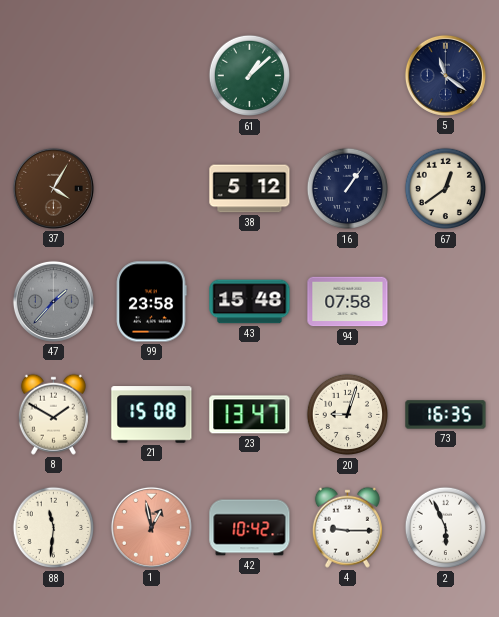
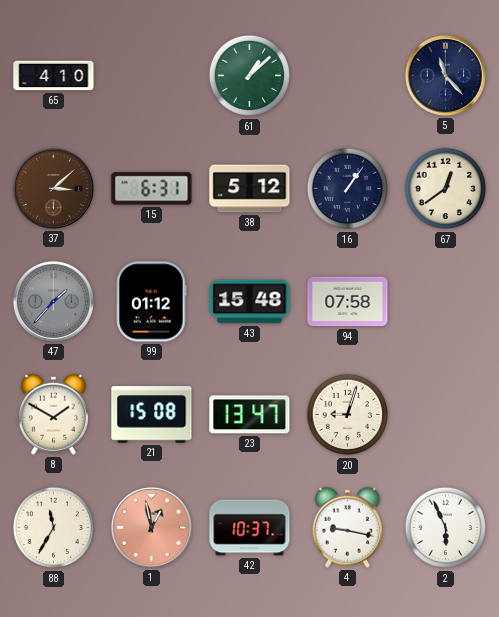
65: none -> 4:10
5: 11:21 -> 11:23
37: 4:05 -> 3:08
15: none -> 6:31
99: 23:58 -> 01:12
73: 16:35 -> none
88: 11:31 -> 11:35
42: 10:42 -> 10:37
4: 9:15 -> 9:17
